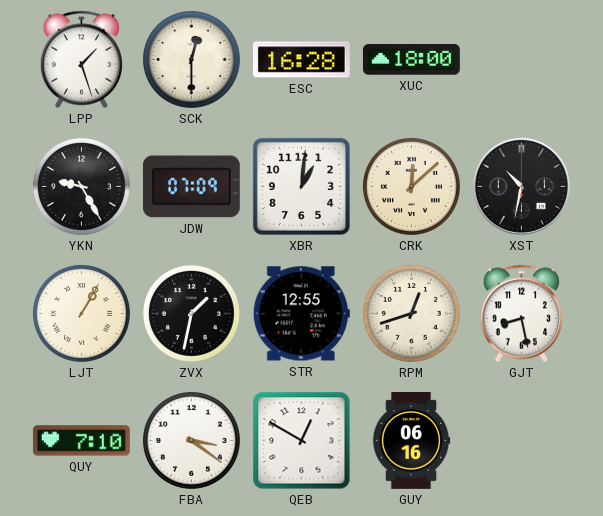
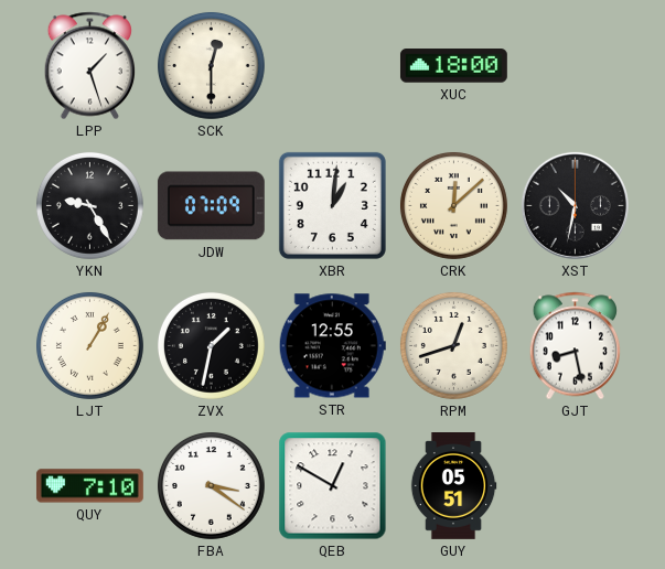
ESC: 16:28 -> none
GUY: 06:16 -> 05:51
